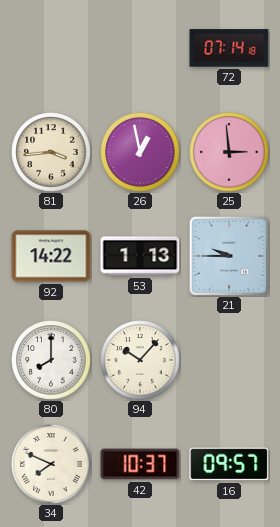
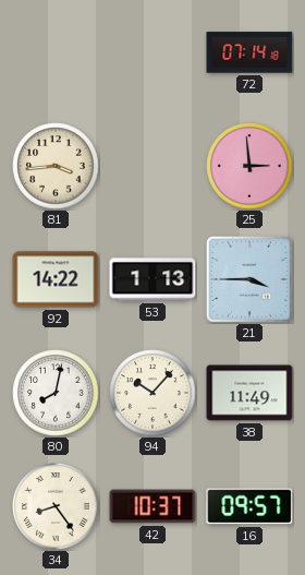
26: 12:58 -> none
21: 9:45 -> 3:45
80: 8:00 -> 8:02
38: none -> 11:49
34: 7:49 -> 8:24
